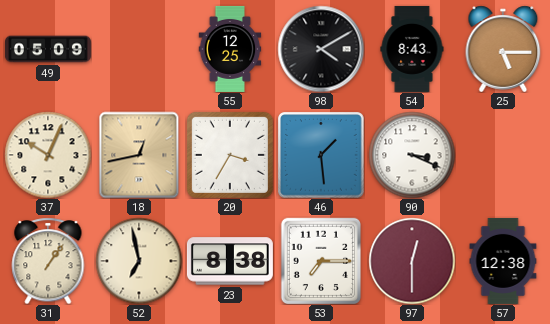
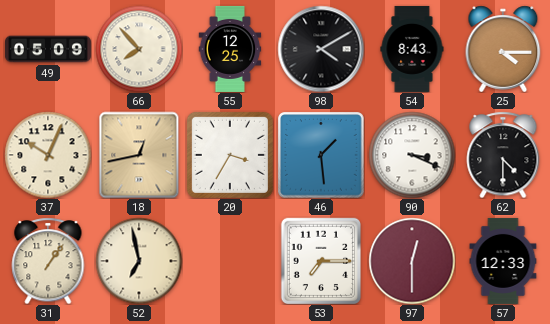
66: none -> 7:53
25: 5:15 -> 4:15
62: none -> 4:30
23: 8:38 -> none
57: 12:38 -> 12:33
